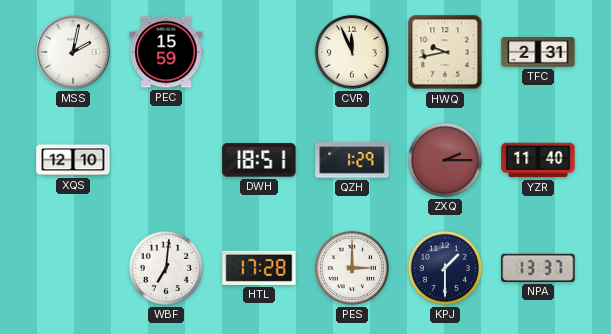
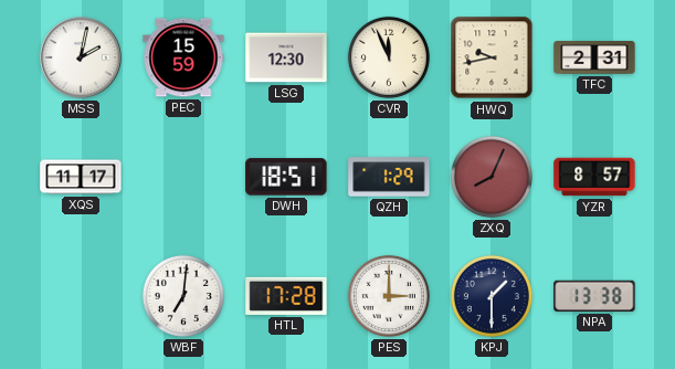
LSG: none -> 12:30
XQS: 12:10 -> 11:17
ZXQ: 2:15 -> 8:04
YZR: 11:40 -> 8:57
NPA: 13:37 -> 13:38
